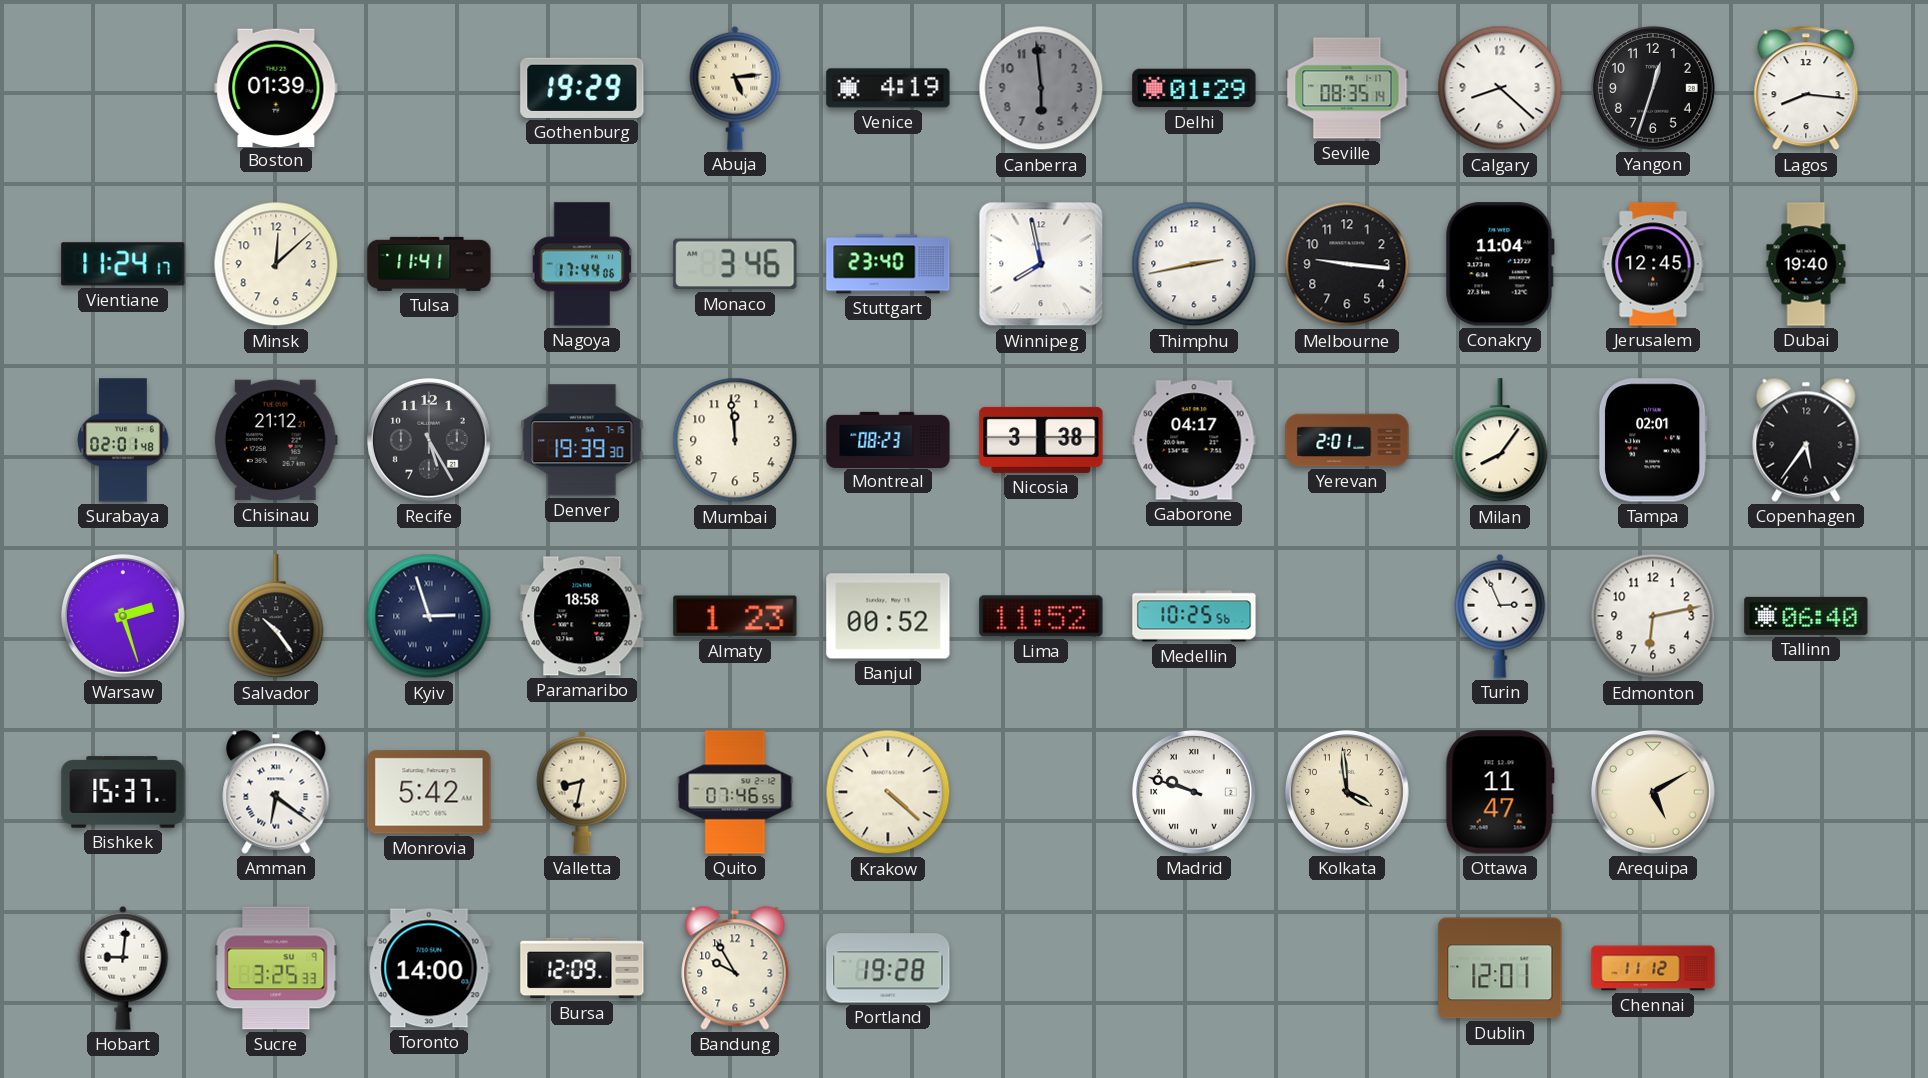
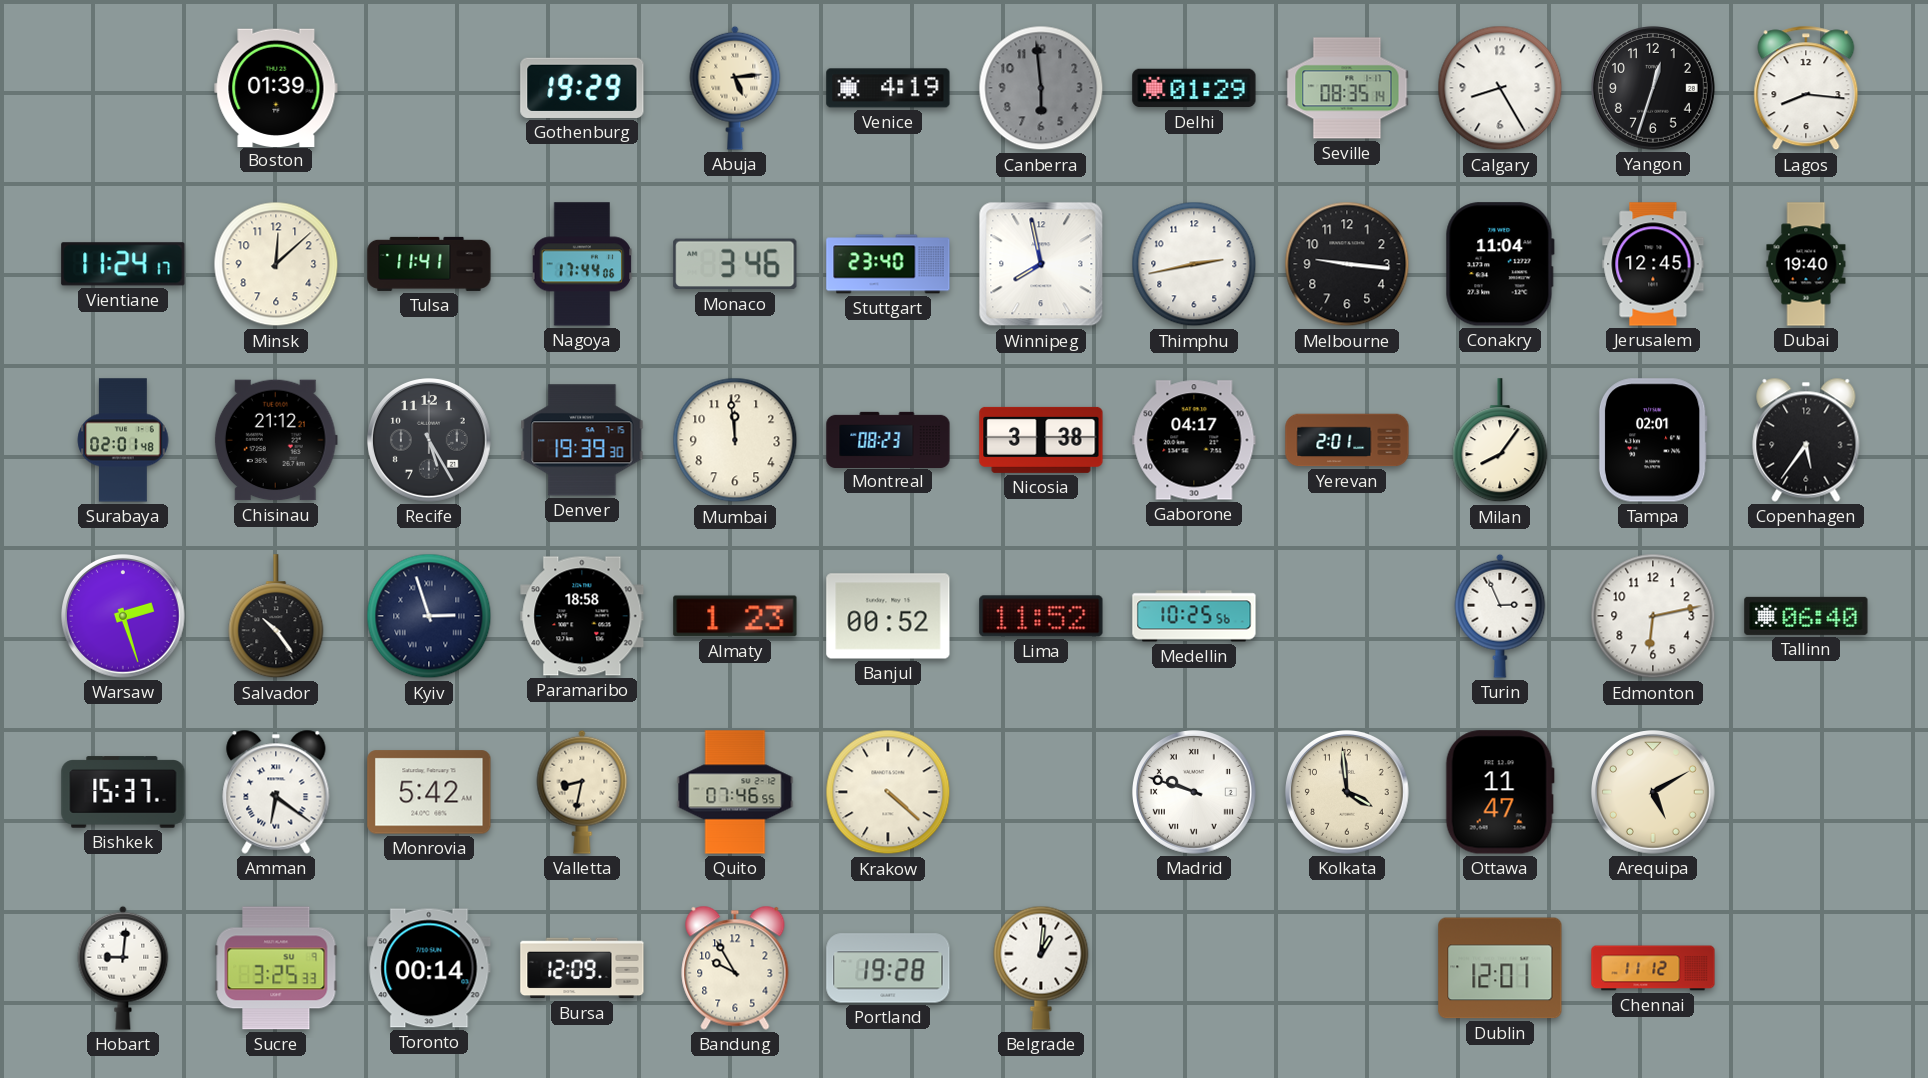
Calgary: 8:22 -> 8:25
Toronto: 14:00 -> 00:14
Belgrade: none -> 1:01
